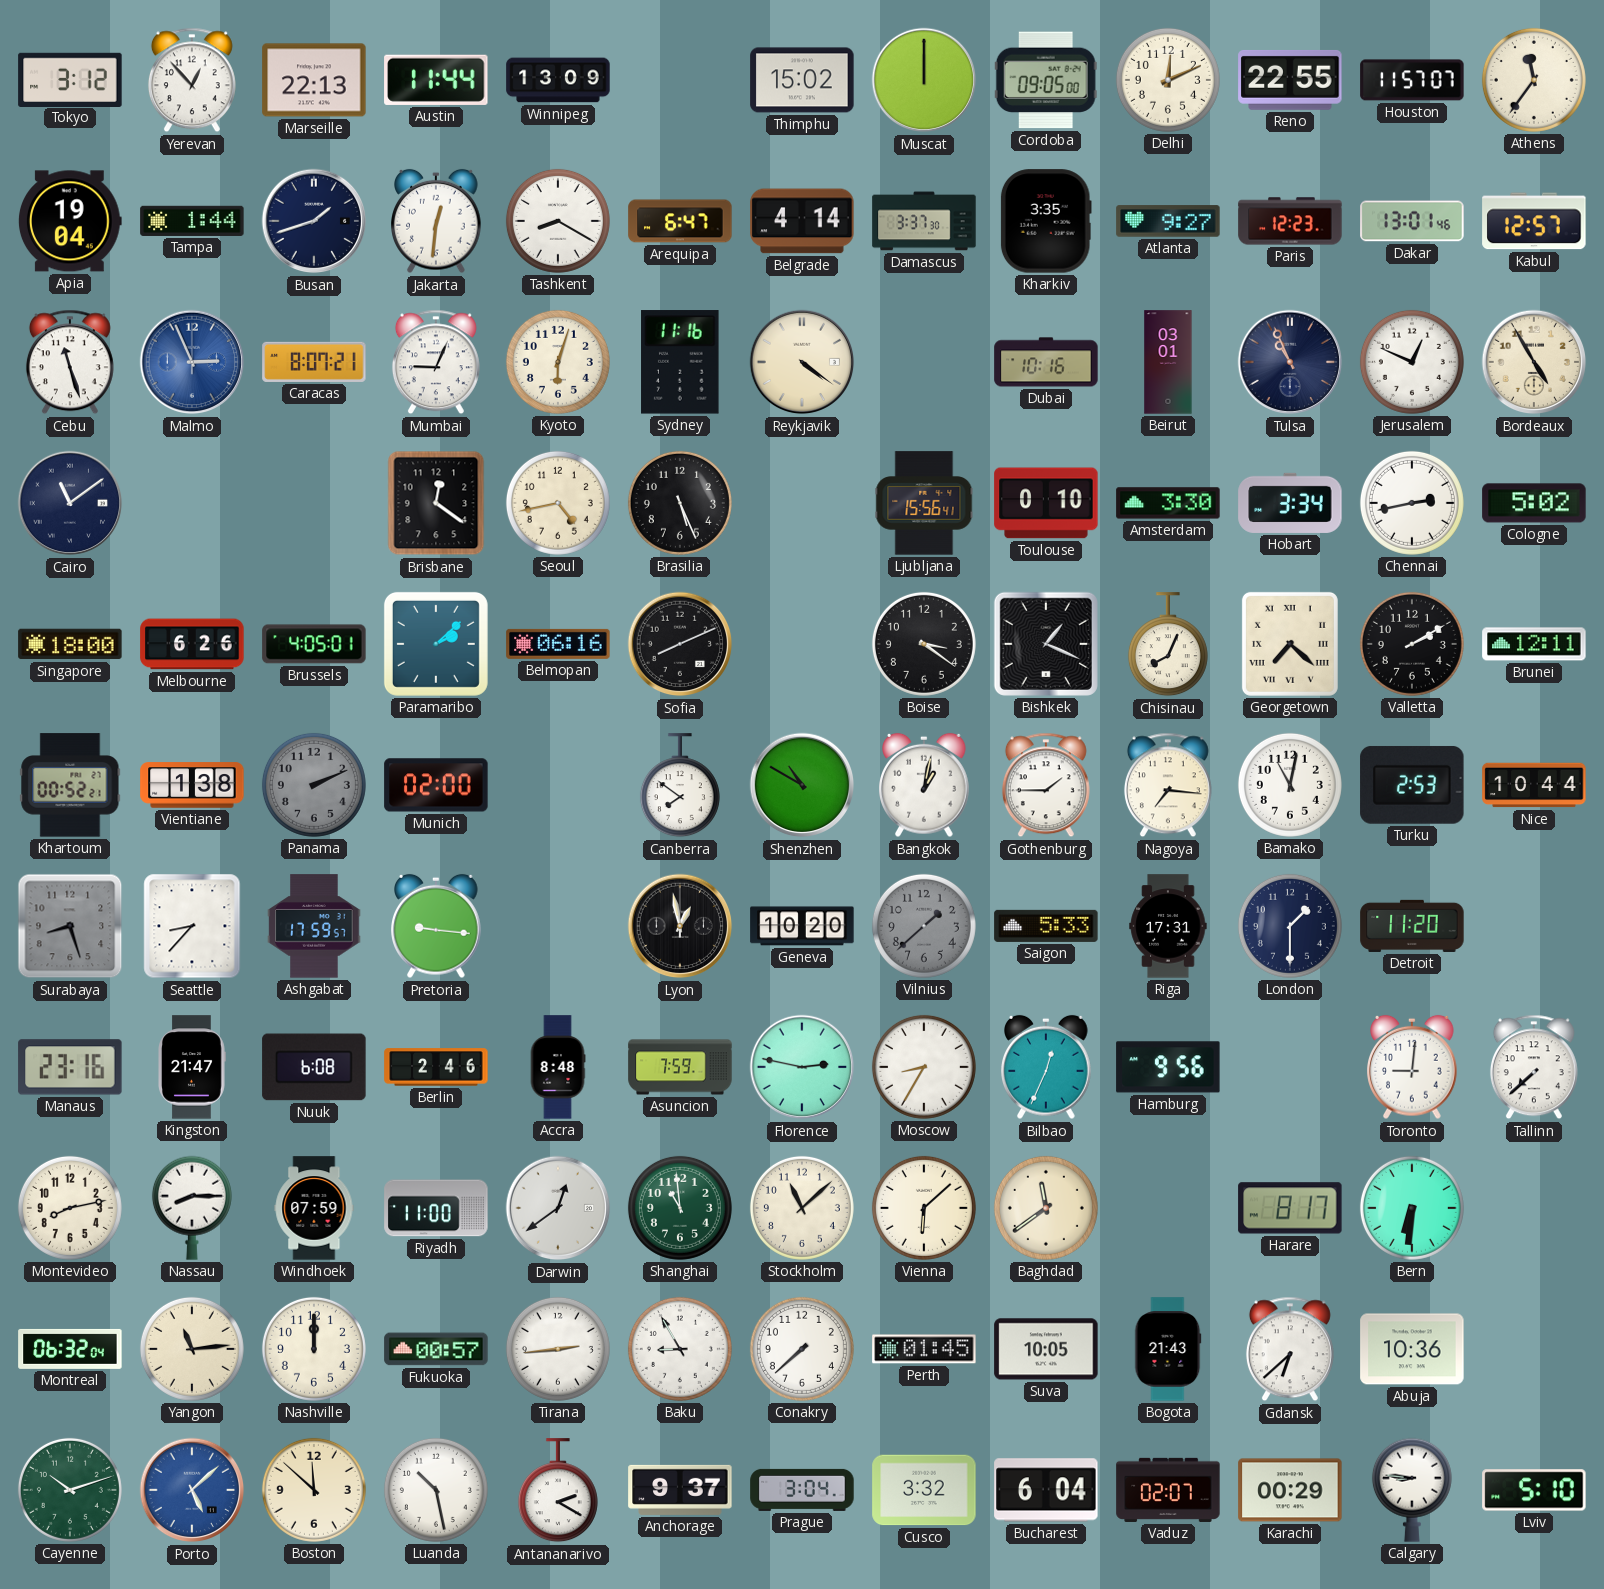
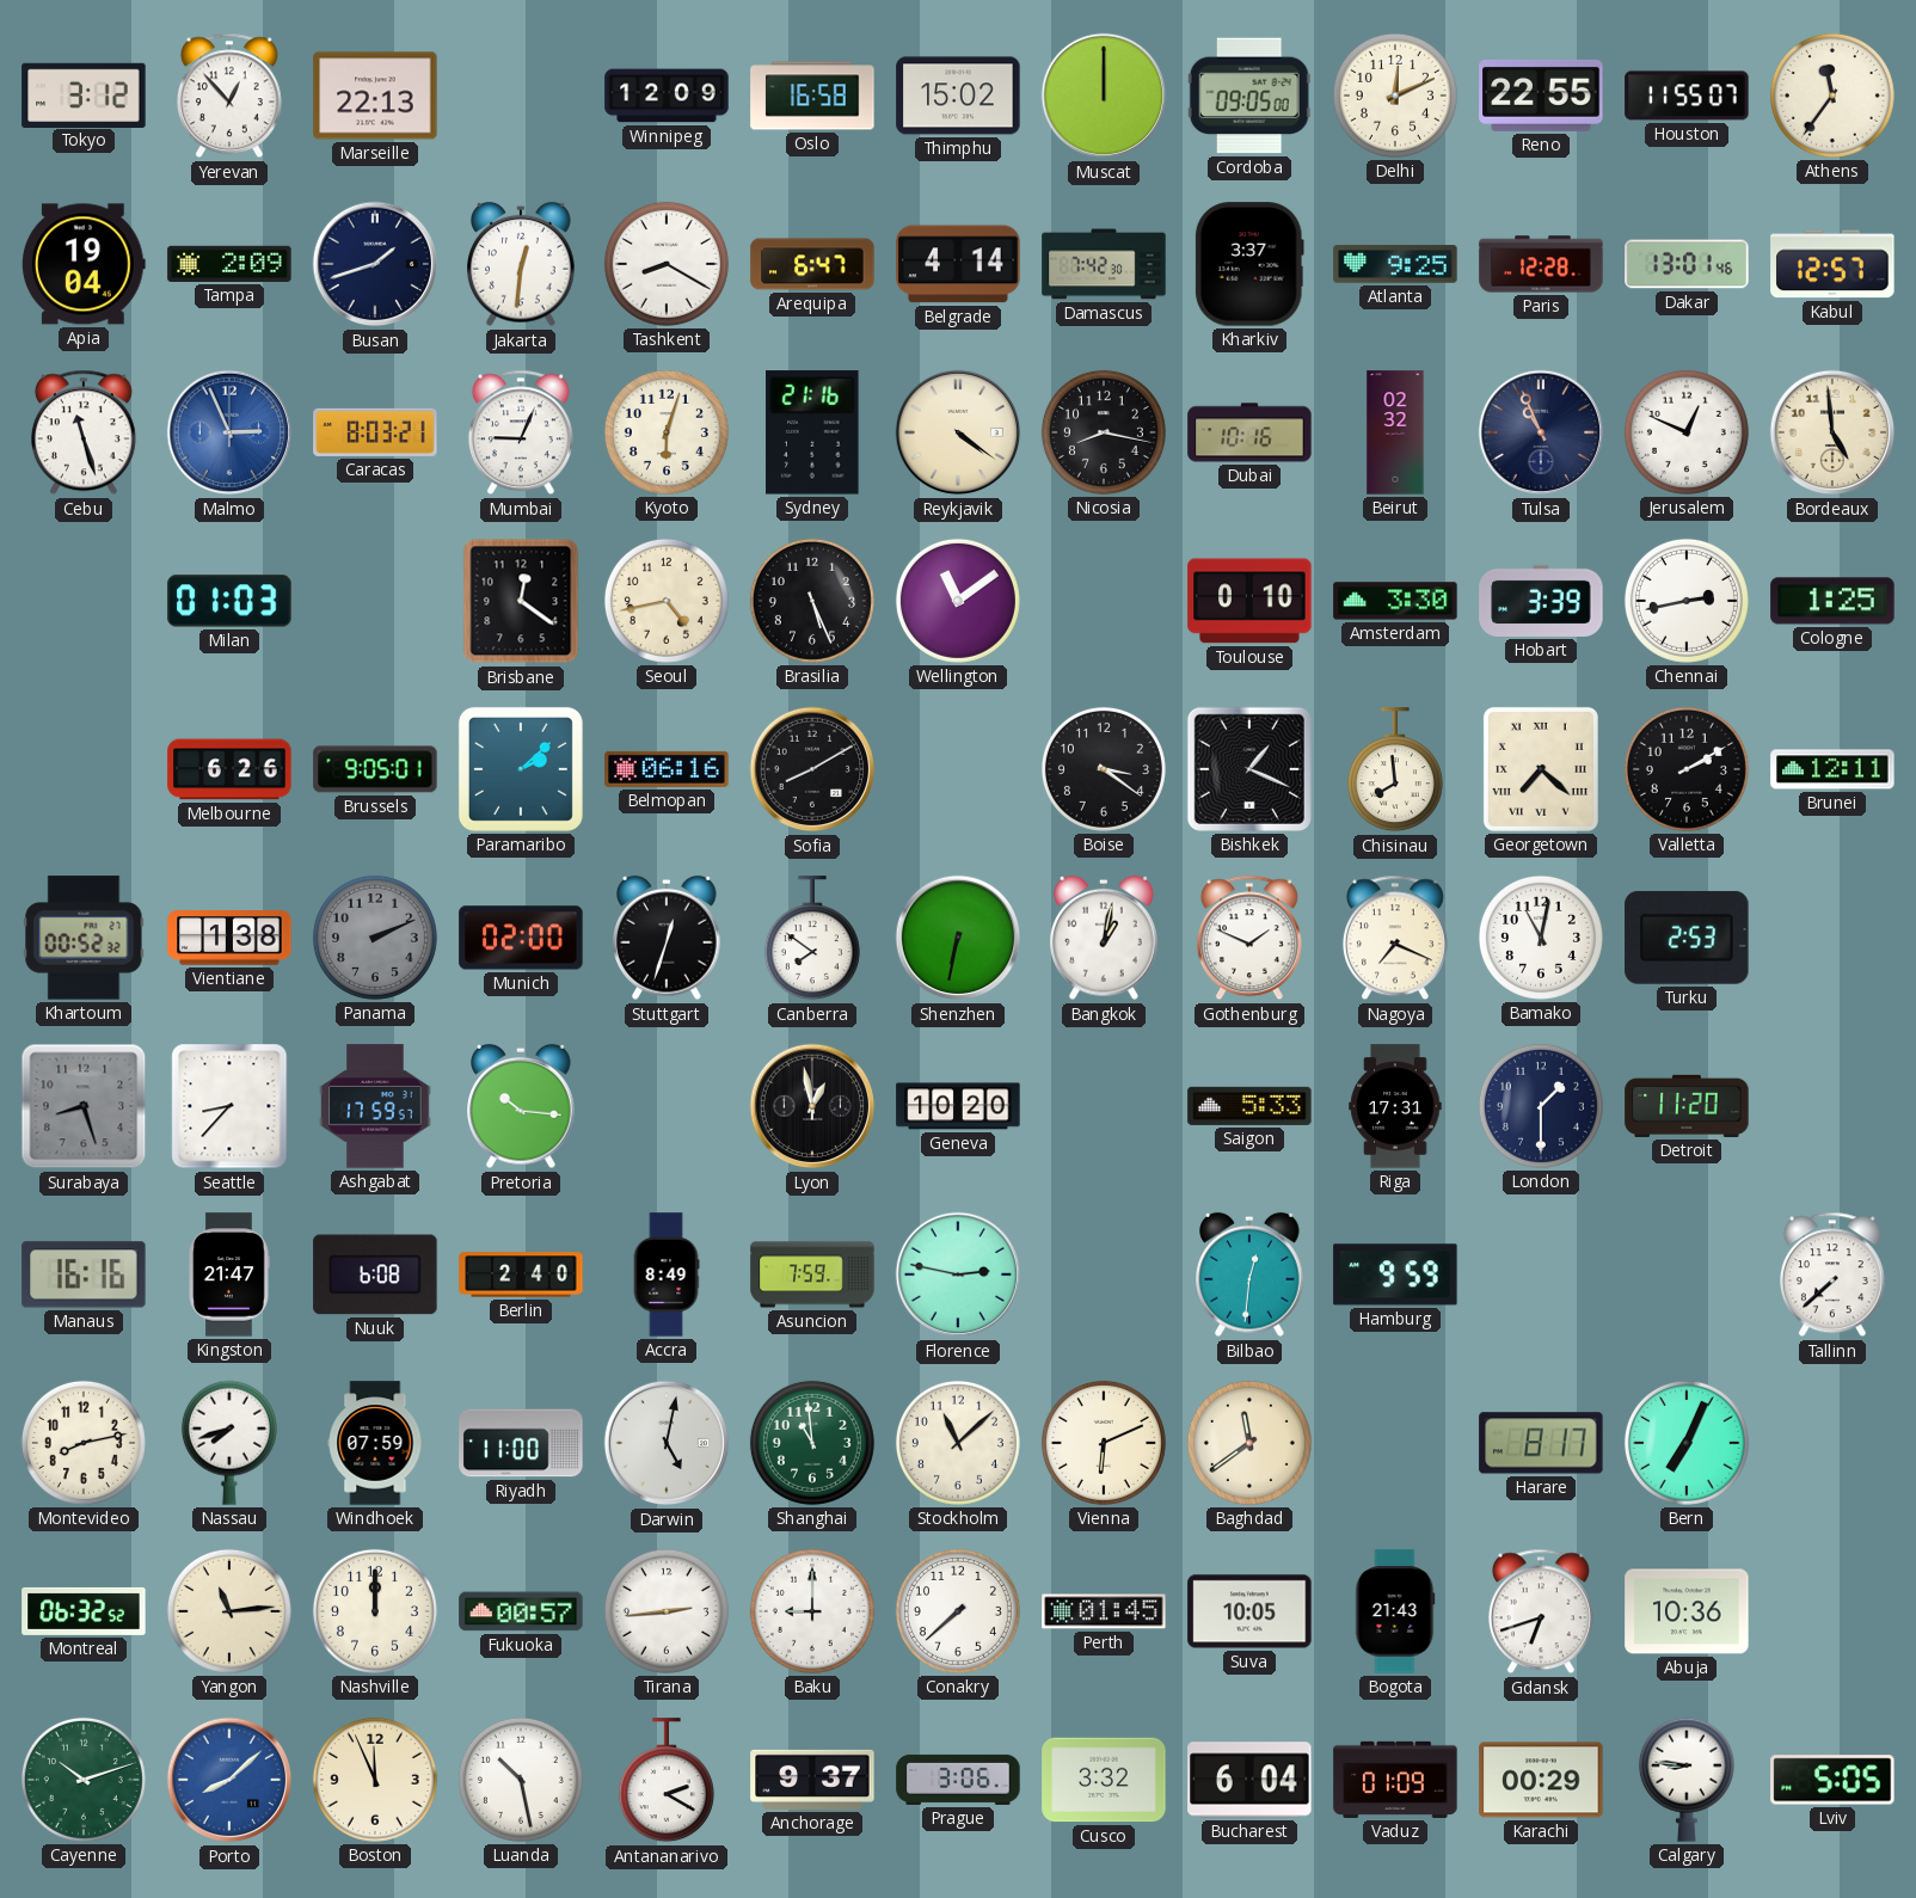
Austin: 11:44 -> none
Winnipeg: 13:09 -> 12:09
Oslo: none -> 16:58
Houston: 11:57 -> 11:55
Tampa: 1:44 -> 2:09
Damascus: 3:37 -> 7:42
Kharkiv: 3:35 -> 3:37
Atlanta: 9:27 -> 9:25
Paris: 12:23 -> 12:28
Caracas: 8:07 -> 8:03
Sydney: 11:16 -> 21:16
Nicosia: none -> 8:17
Beirut: 03:01 -> 02:32
Bordeaux: 4:55 -> 4:59
Cairo: 11:09 -> none
Milan: none -> 01:03
Wellington: none -> 11:09
Ljubljana: 15:56 -> none
Hobart: 3:34 -> 3:39
Cologne: 5:02 -> 1:25
Singapore: 18:00 -> none
Brussels: 4:05 -> 9:05
Sofia: 8:11 -> 8:10
Chisinau: 8:04 -> 7:59
Khartoum: 00:52:21 -> 00:52:32
Stuttgart: none -> 12:33
Shenzhen: 10:50 -> 6:32
Gothenburg: 1:45 -> 1:49
Nagoya: 7:16 -> 7:19
Nice: 10:44 -> none
Pretoria: 9:16 -> 10:16
Vilnius: 1:38 -> none
Manaus: 23:16 -> 16:16
Berlin: 2:46 -> 2:40
Accra: 8:48 -> 8:49
Moscow: 8:35 -> none
Bilbao: 12:34 -> 12:31
Hamburg: 9:56 -> 9:59
Toronto: 9:01 -> none
Nassau: 8:15 -> 7:42
Darwin: 12:39 -> 5:02
Vienna: 6:08 -> 6:11
Bern: 6:31 -> 7:04
Montreal: 06:32:04 -> 06:32:52
Baku: 8:55 -> 9:00
Gdansk: 6:38 -> 6:42
Porto: 5:08 -> 8:08
Boston: 11:52 -> 11:56
Prague: 3:04 -> 3:06
Vaduz: 02:07 -> 01:09
Lviv: 5:10 -> 5:05
